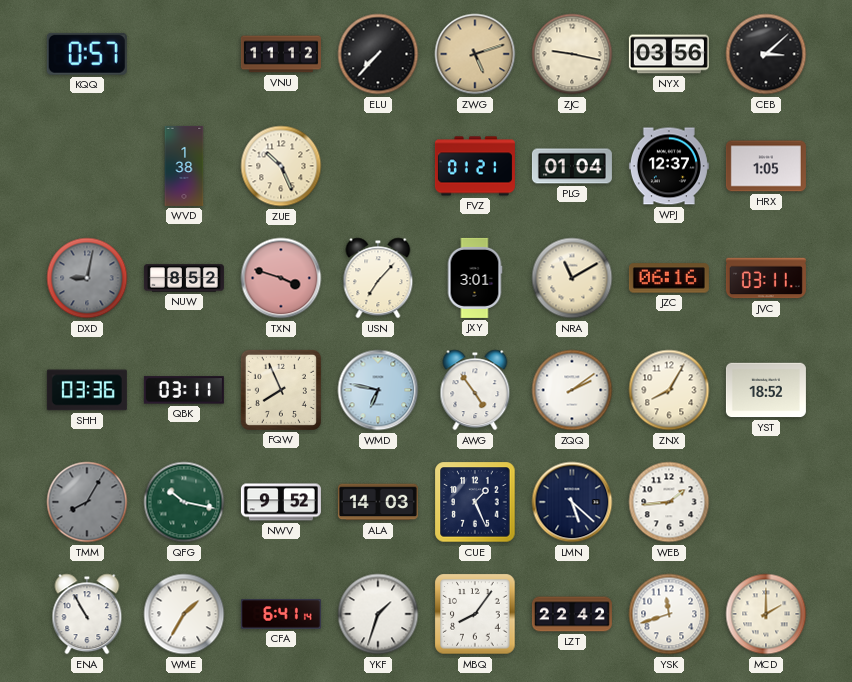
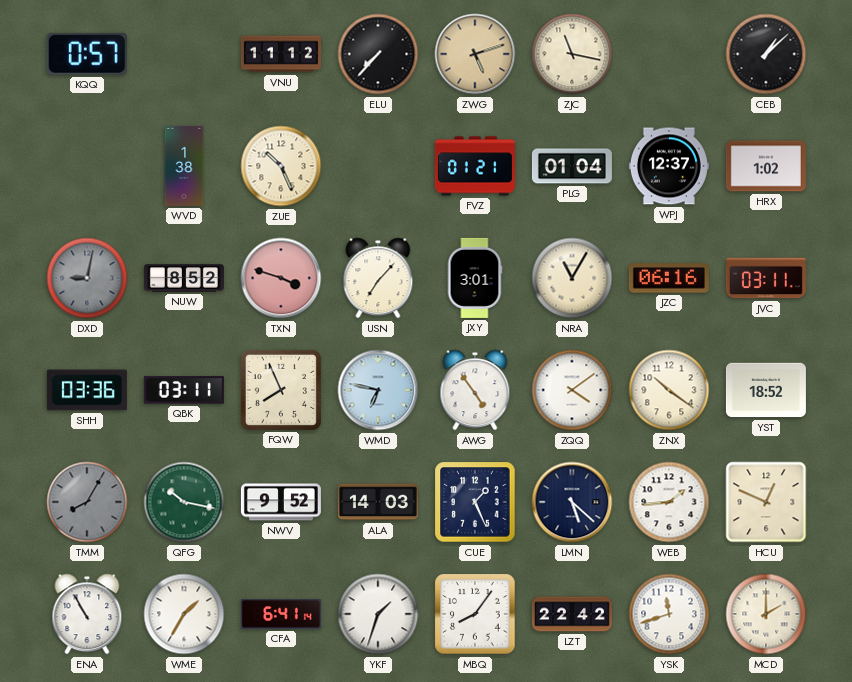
ZJC: 9:17 -> 11:17
NYX: 03:56 -> none
CEB: 3:08 -> 1:08
HRX: 1:05 -> 1:02
NRA: 11:10 -> 11:05
ZQQ: 2:09 -> 4:09
ZNX: 8:05 -> 10:21
HCU: none -> 12:49
